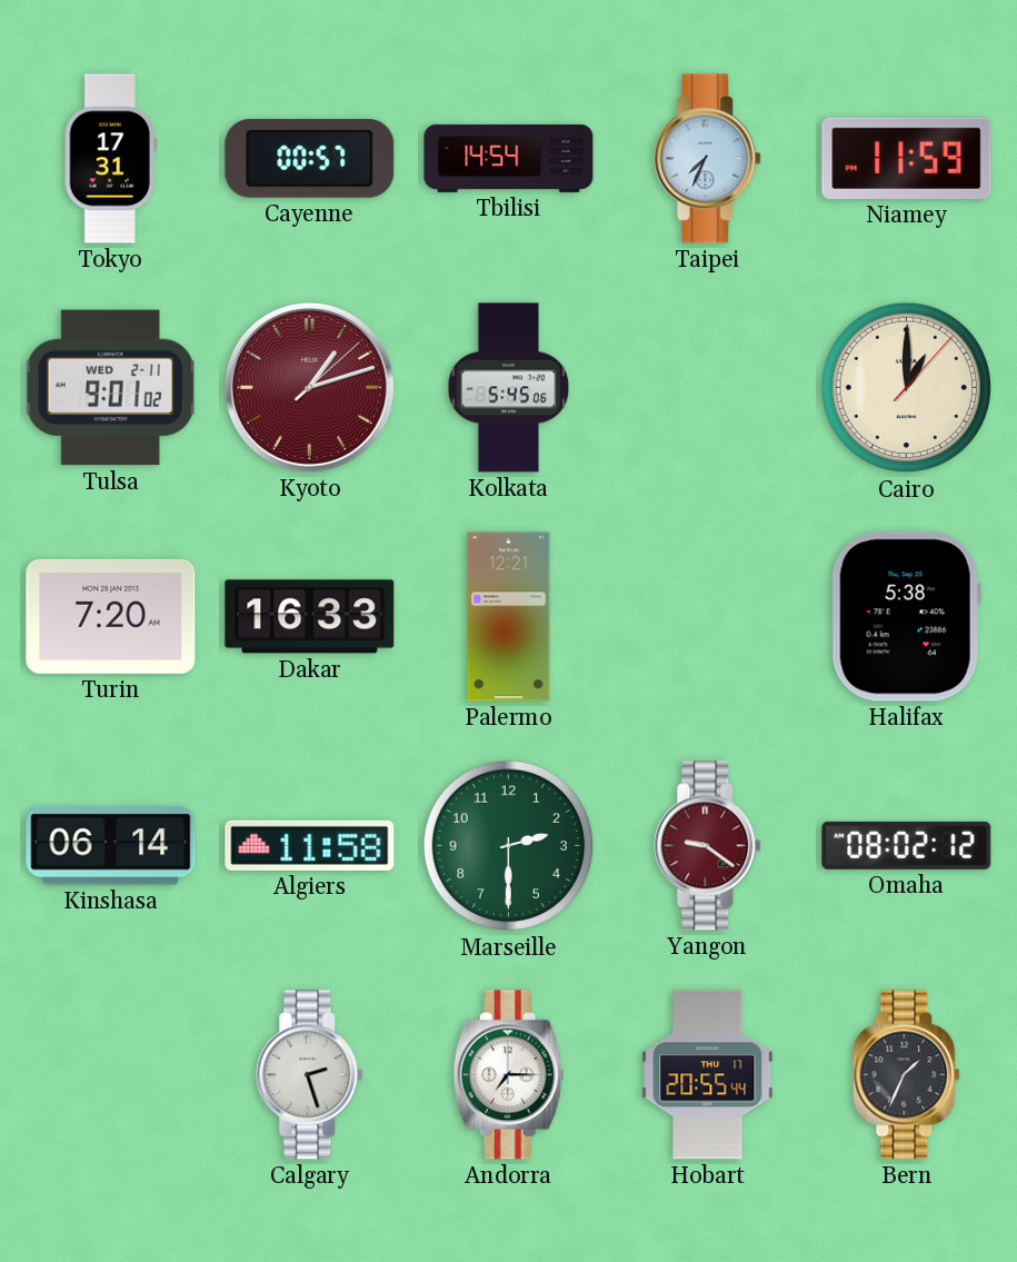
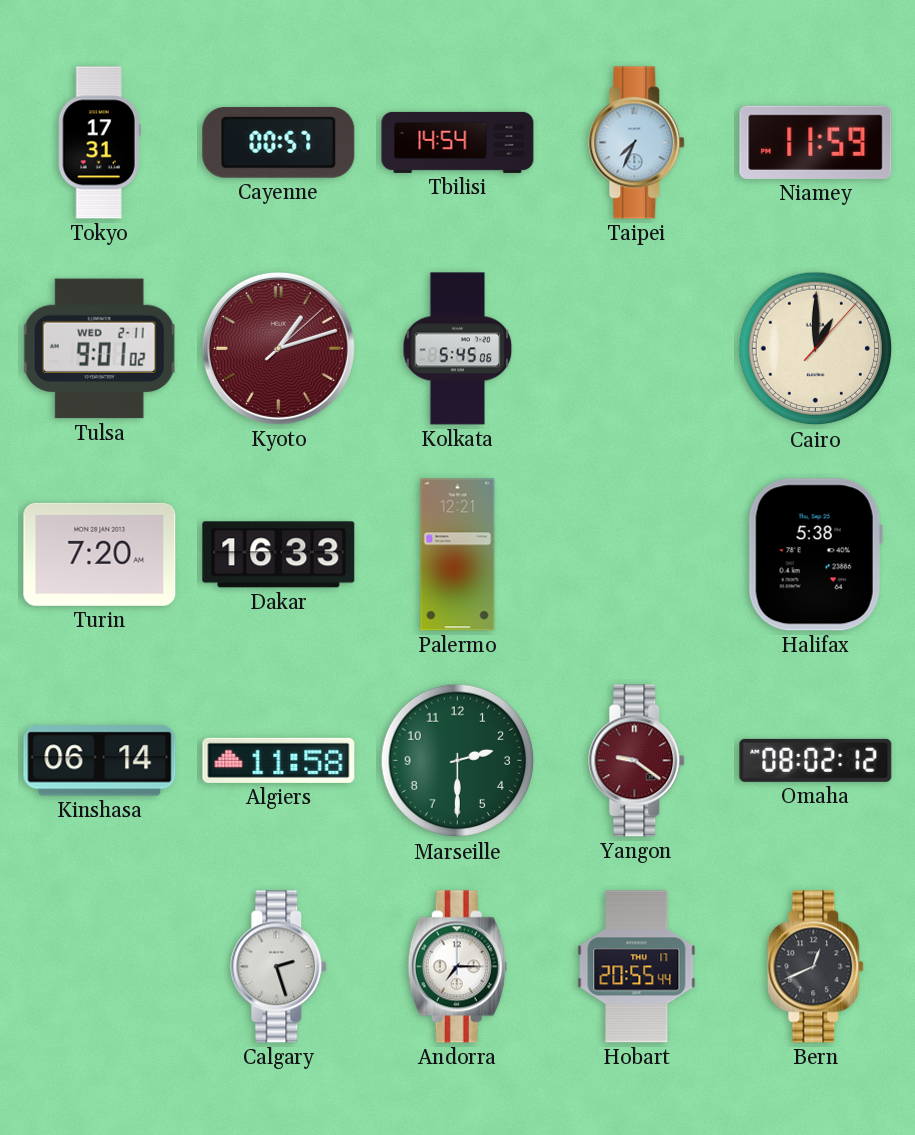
Bern: 1:34 -> 12:41
